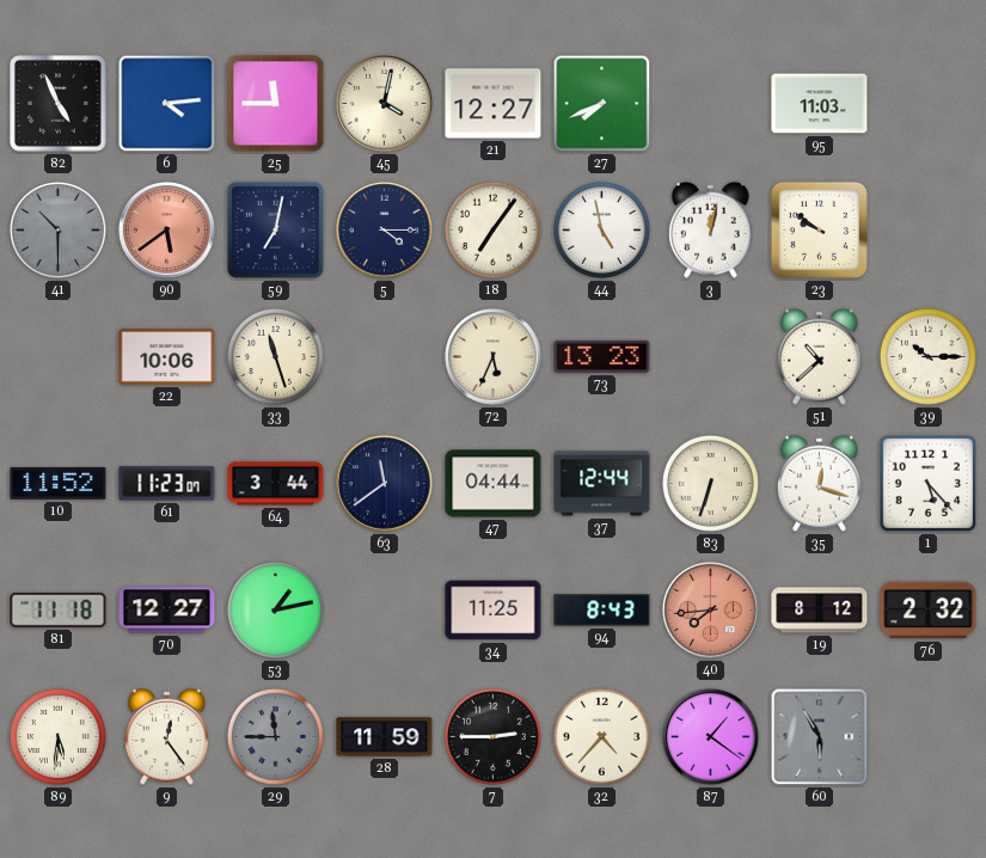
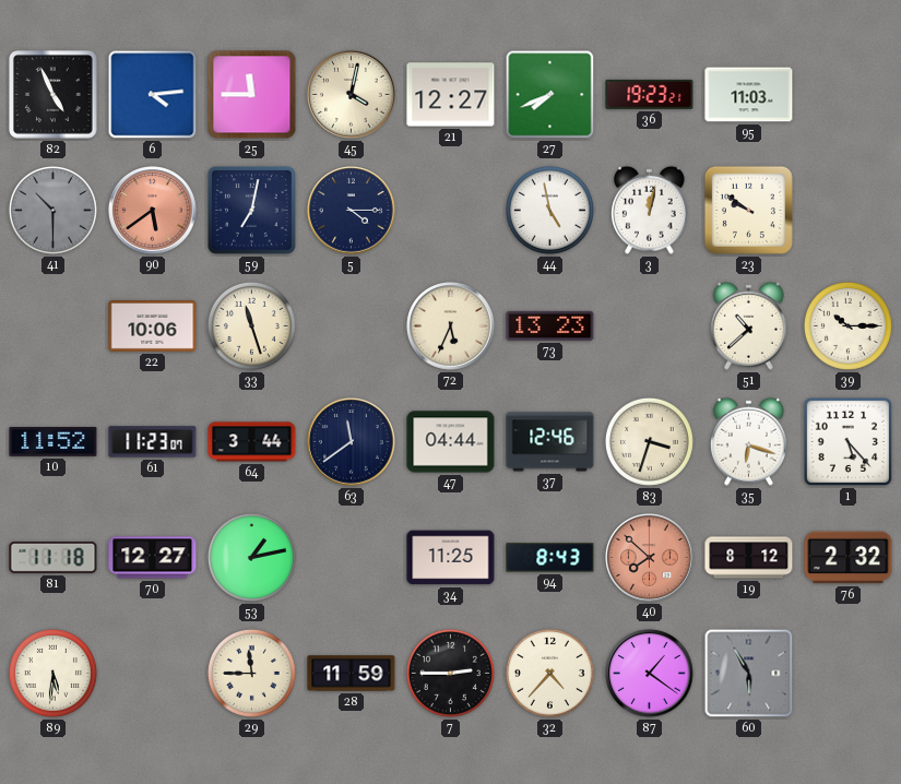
36: none -> 19:23
18: 7:06 -> none
37: 12:44 -> 12:46
83: 6:33 -> 3:33
35: 12:18 -> 6:18
40: 7:44 -> 7:52
9: 12:24 -> none
29 dial: grey -> cream
